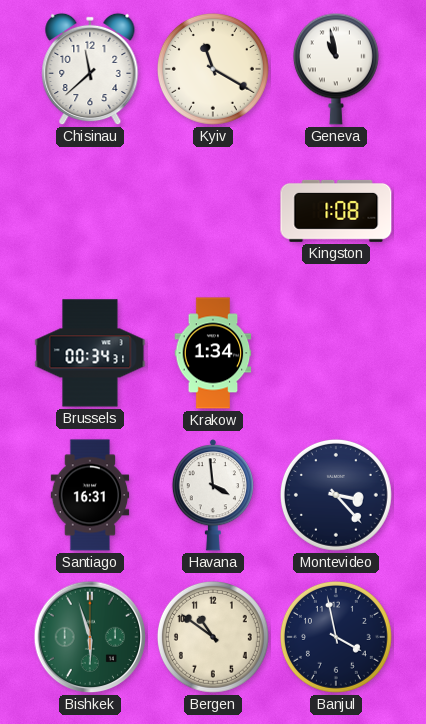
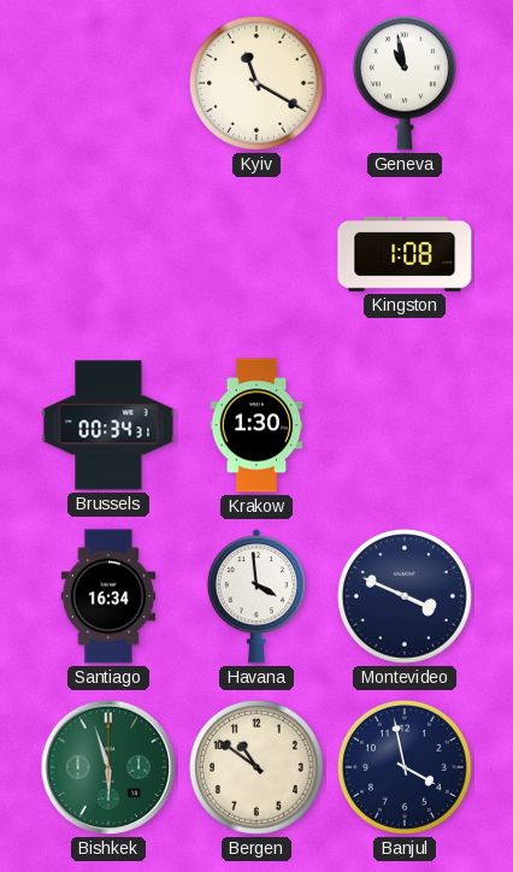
Chisinau: 11:38 -> none
Krakow: 1:34 -> 1:30
Santiago: 16:31 -> 16:34
Montevideo: 3:23 -> 3:49
